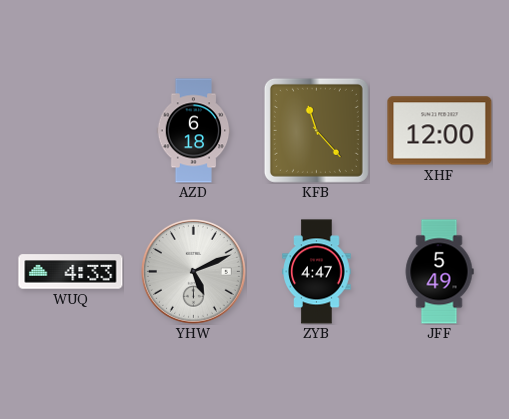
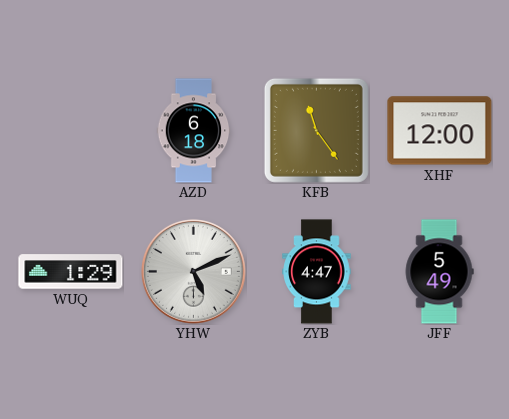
KFB: 11:23 -> 11:24
WUQ: 4:33 -> 1:29
